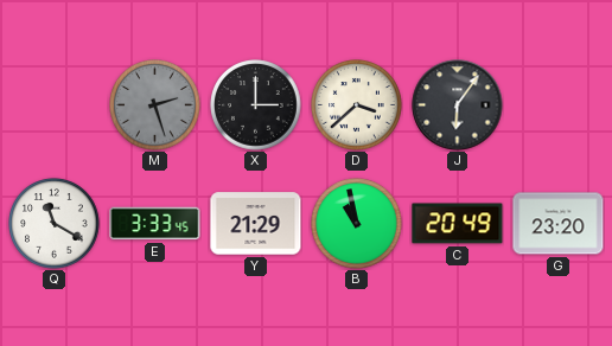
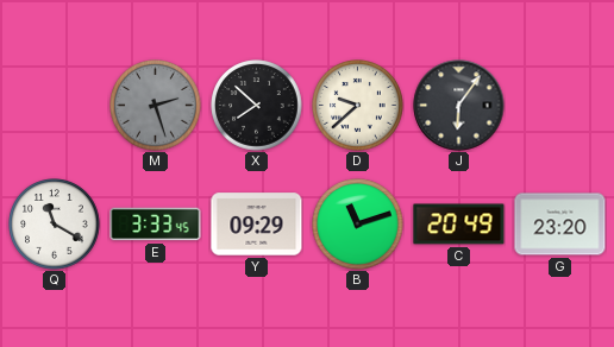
X: 3:00 -> 7:52
D: 3:38 -> 9:38
Y: 21:29 -> 09:29
B: 10:58 -> 11:12
